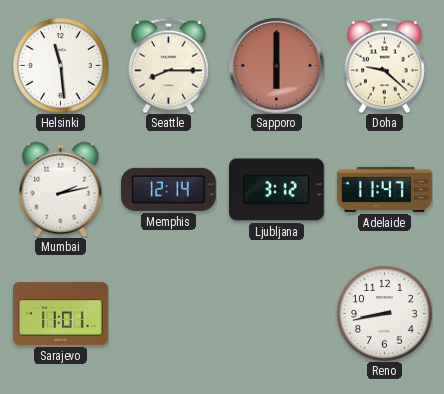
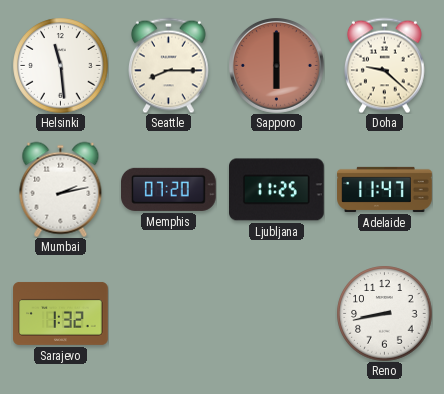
Memphis: 12:14 -> 07:20
Ljubljana: 3:12 -> 11:25
Sarajevo: 11:01 -> 1:32
